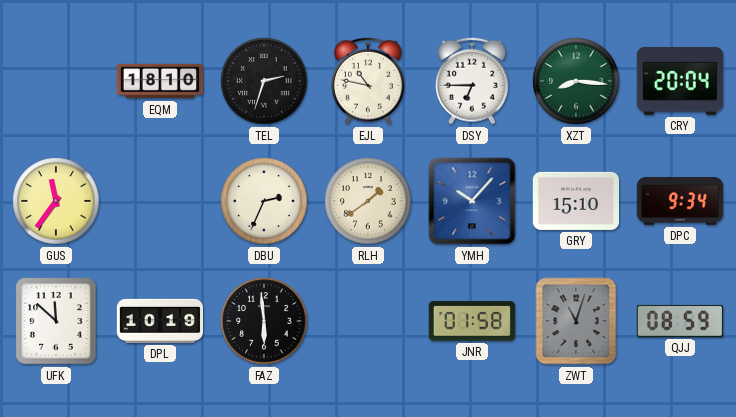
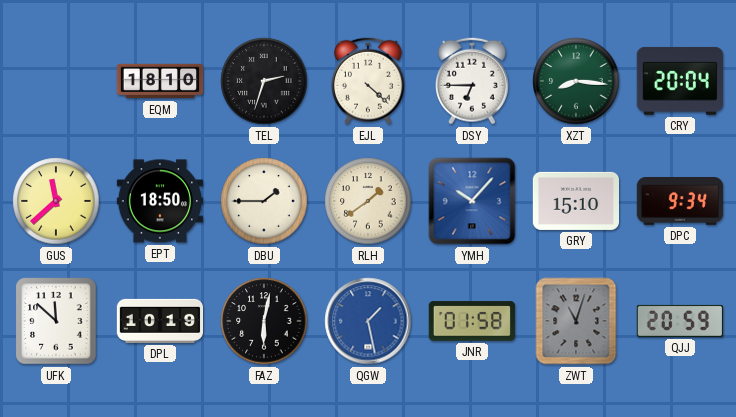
EJL: 10:47 -> 4:22
GUS: 11:36 -> 11:38
EPT: none -> 18:50
DBU: 2:34 -> 1:45
FAZ: 5:59 -> 6:02
QGW: none -> 1:28
QJJ: 08:59 -> 20:59
